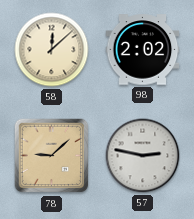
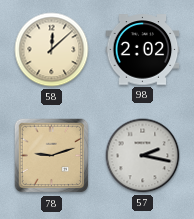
78: 9:08 -> 9:12
57: 2:47 -> 2:17
